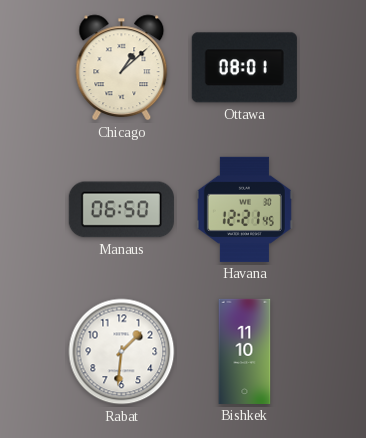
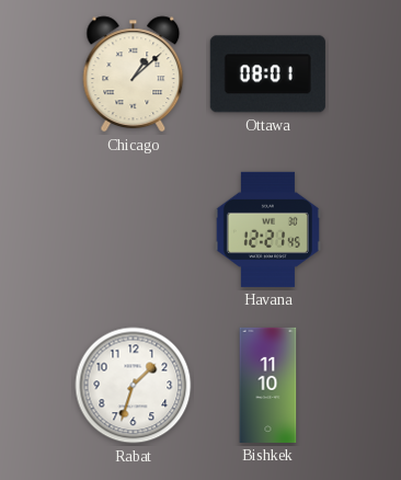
Manaus: 06:50 -> none
Rabat: 1:31 -> 1:33
